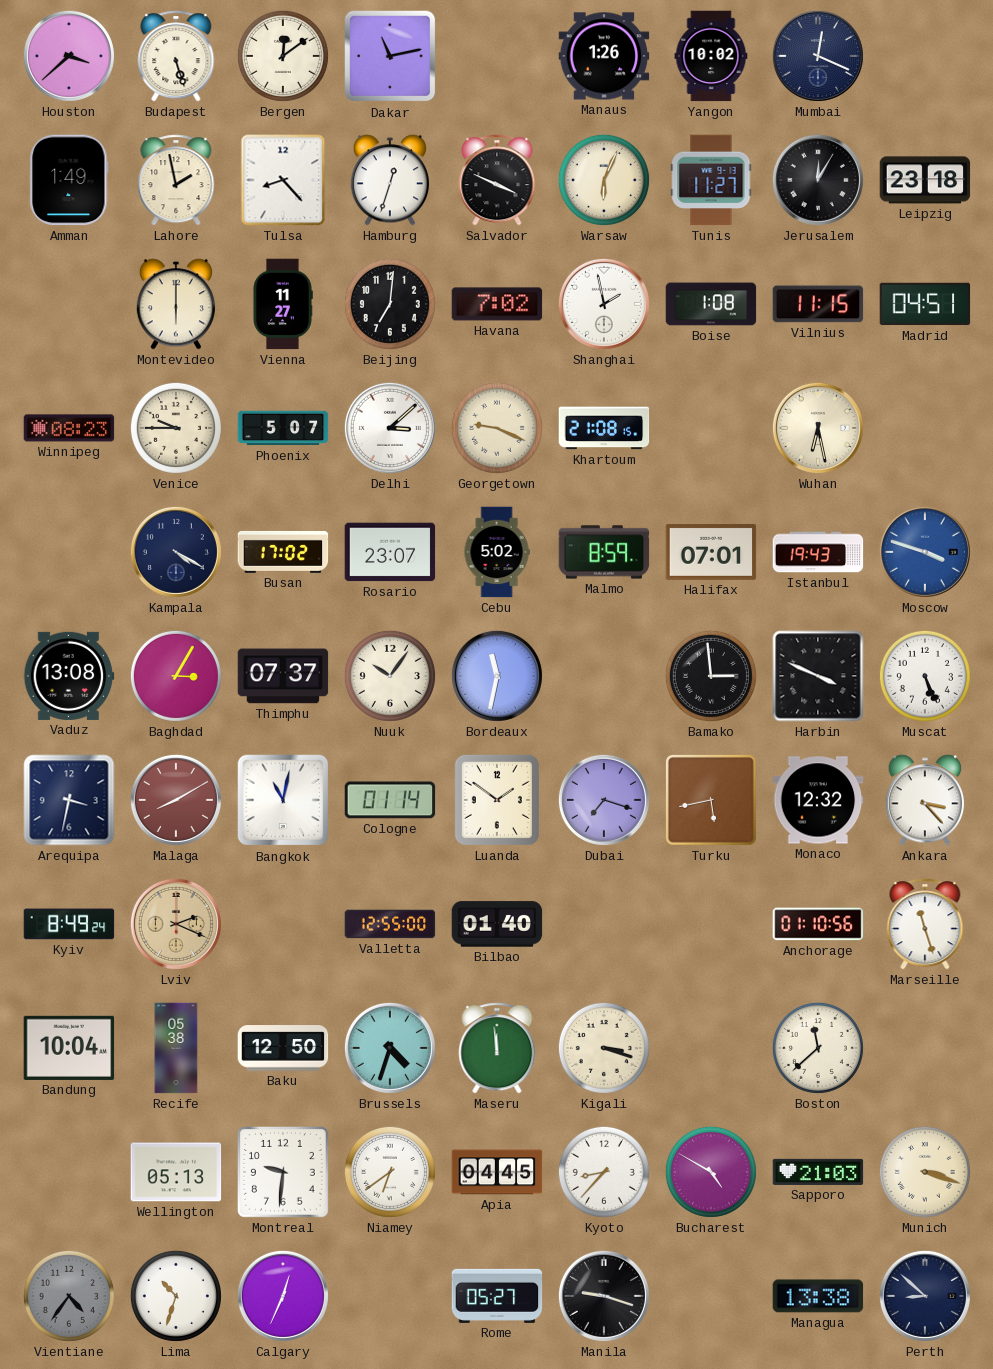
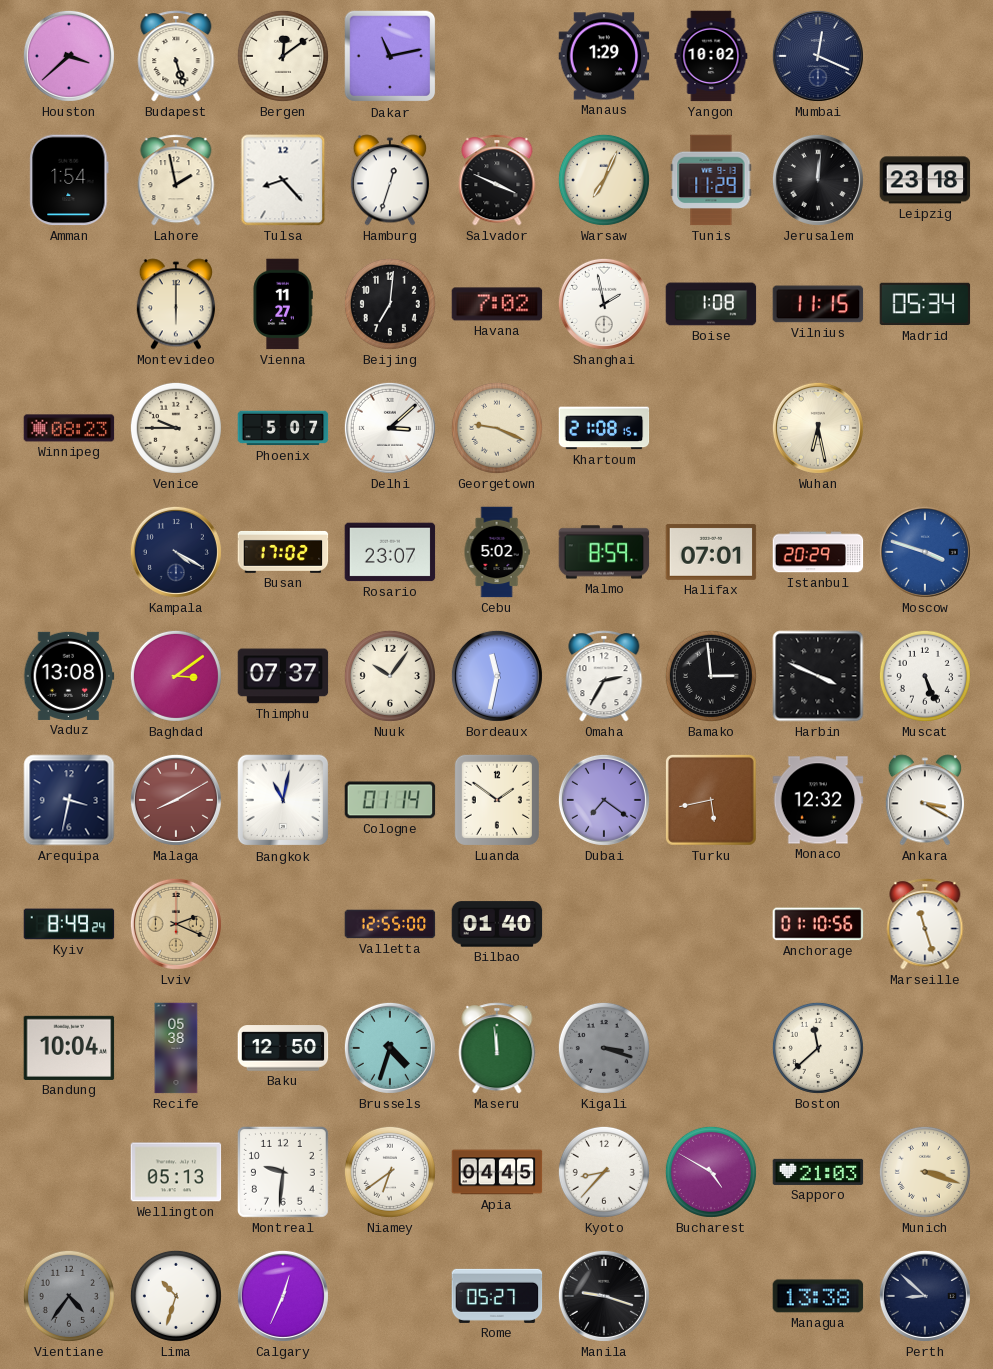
Manaus: 1:26 -> 1:29
Amman: 1:49 -> 1:54
Warsaw: 6:04 -> 7:04
Tunis: 11:27 -> 11:29
Jerusalem: 12:05 -> 12:01
Madrid: 04:51 -> 05:34
Istanbul: 19:43 -> 20:29
Baghdad: 3:05 -> 3:09
Omaha: none -> 2:35
Dubai: 7:18 -> 7:21
Ankara: 3:23 -> 3:20
Kigali dial: cream -> grey
